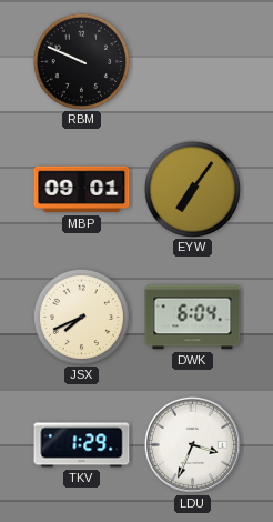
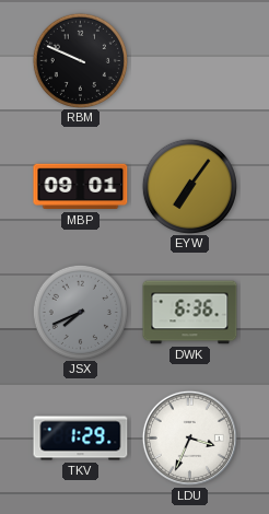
JSX dial: cream -> grey
DWK: 6:04 -> 6:36
